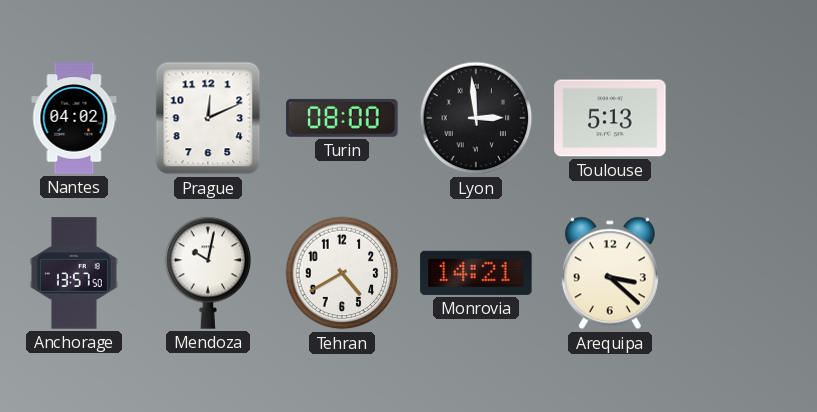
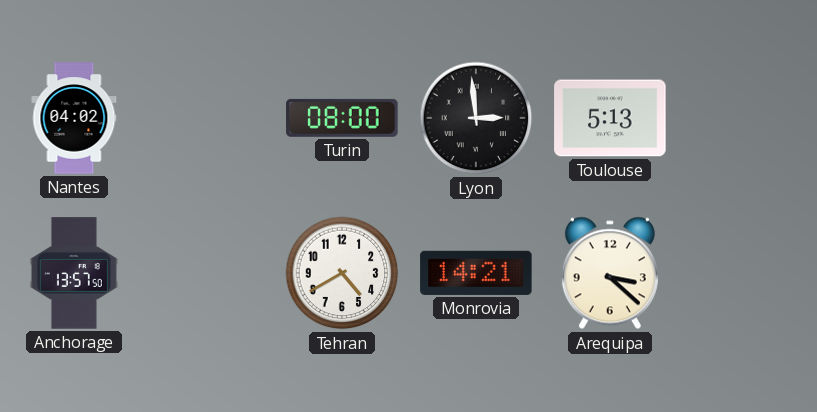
Prague: 12:11 -> none
Mendoza: 10:02 -> none
